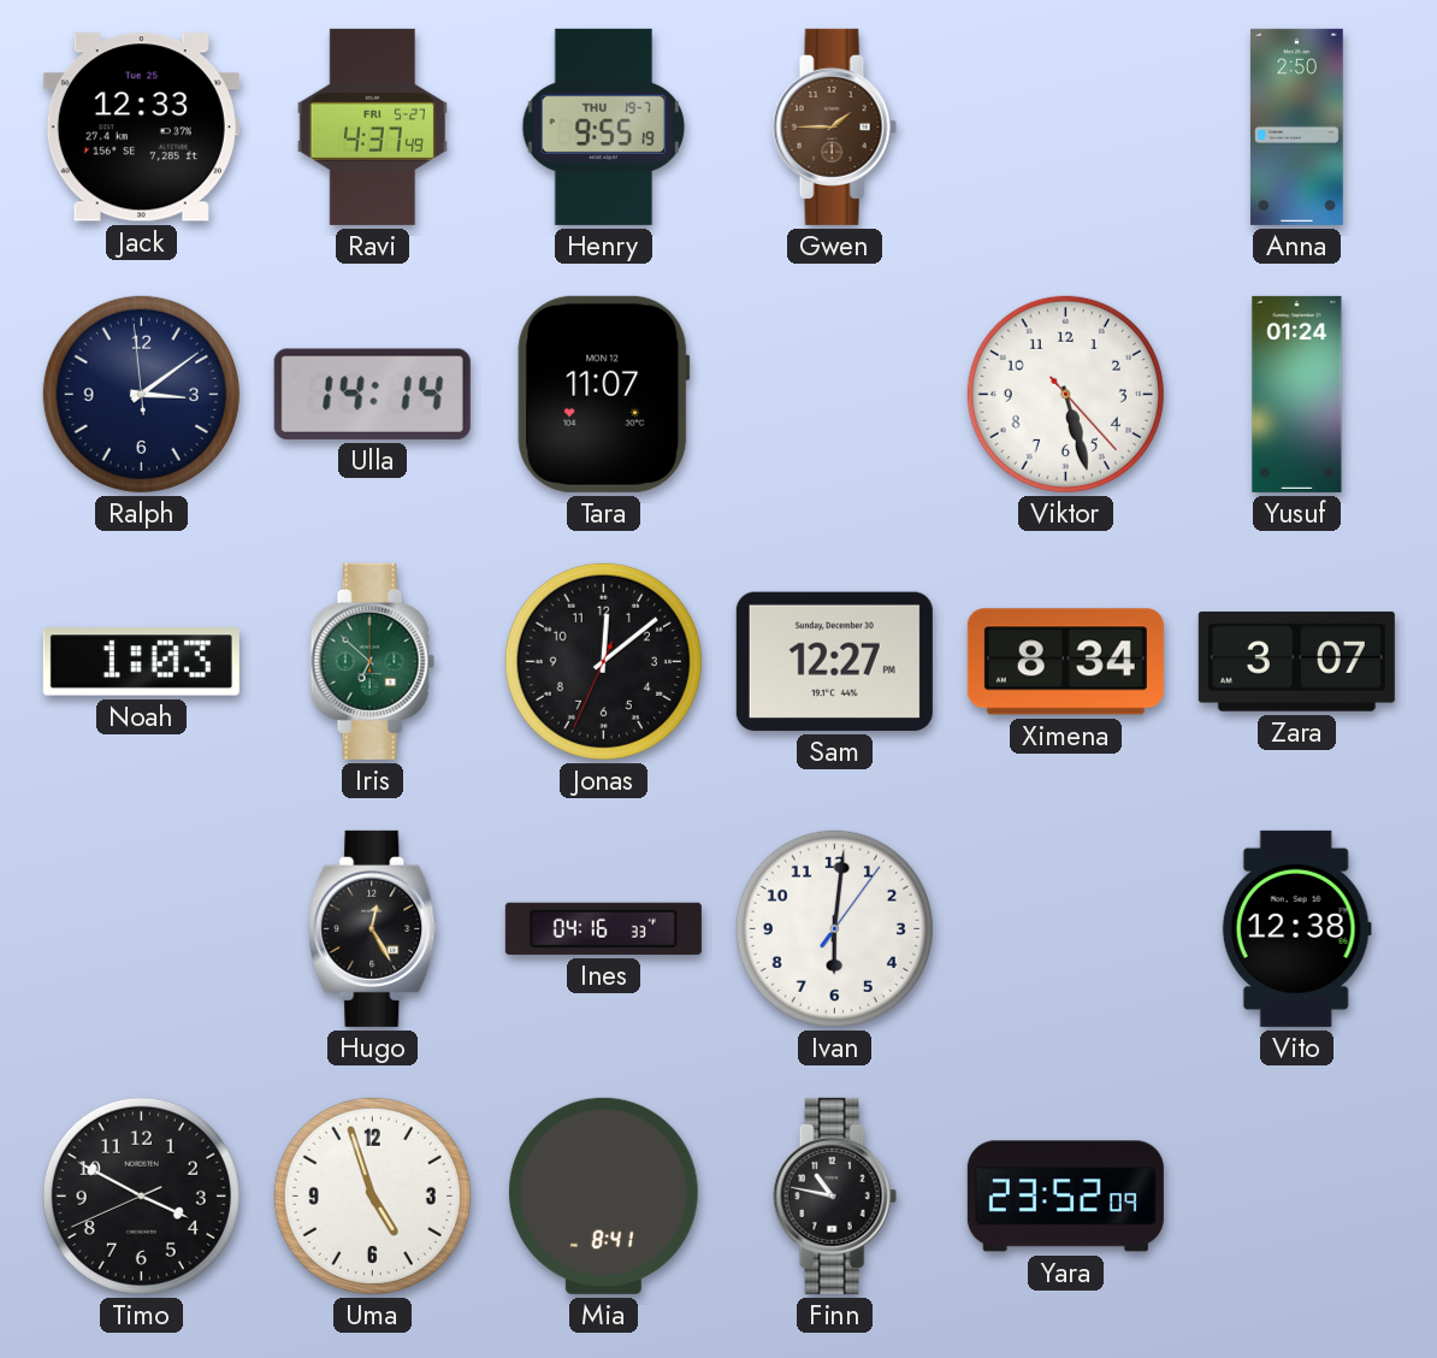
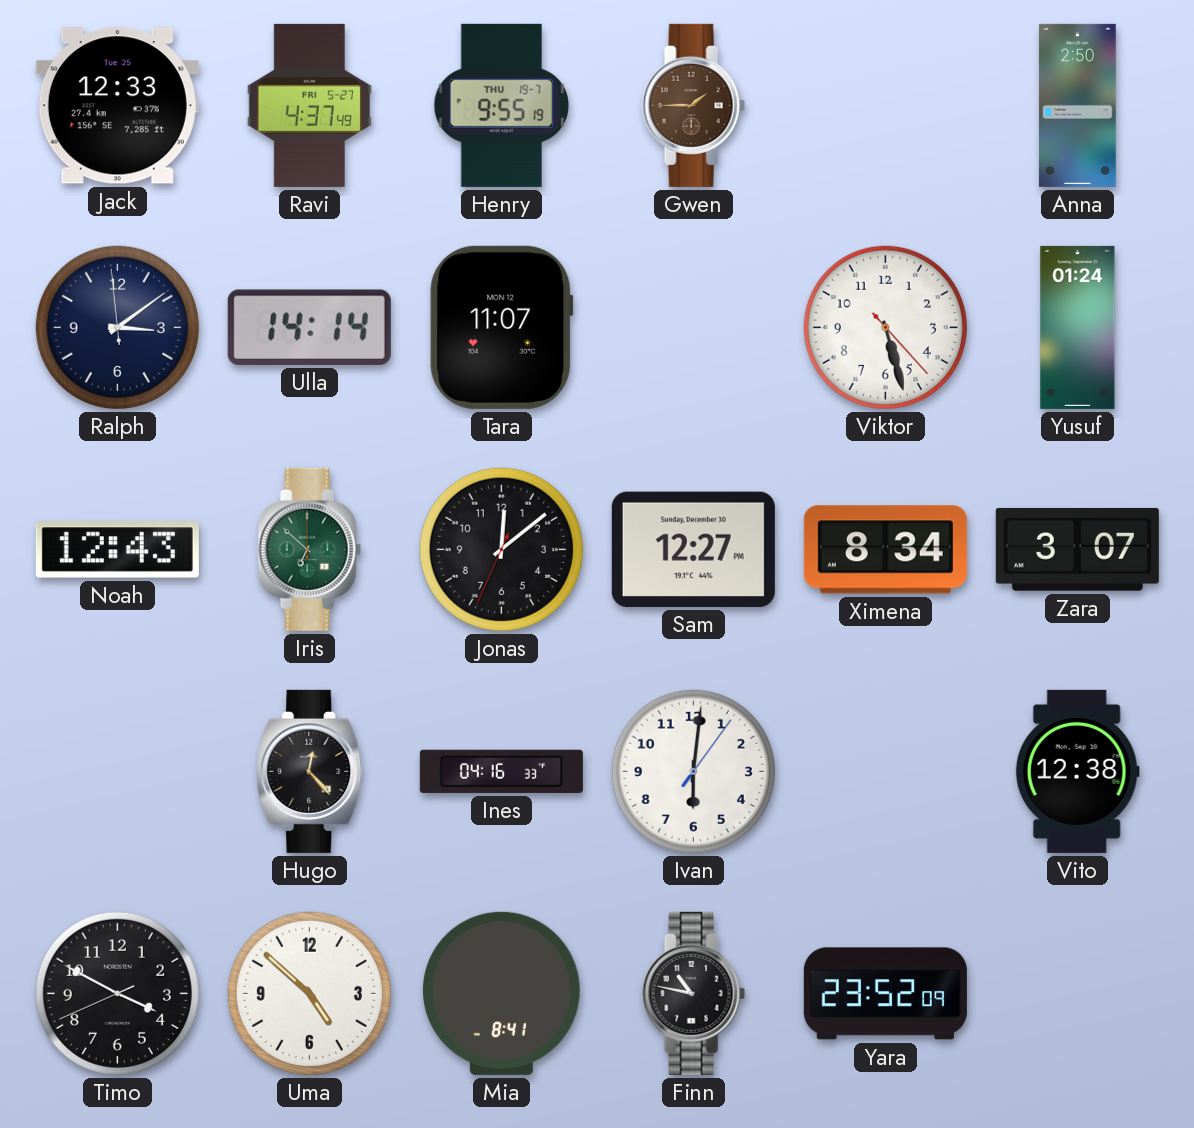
Noah: 1:03 -> 12:43
Hugo: 12:25 -> 12:23
Uma: 4:57 -> 4:52
